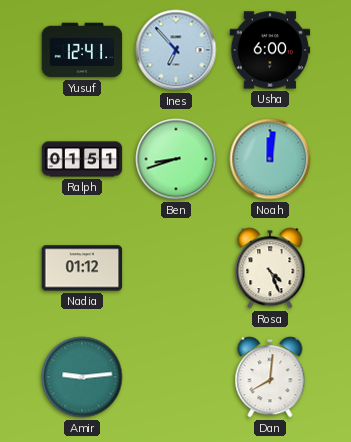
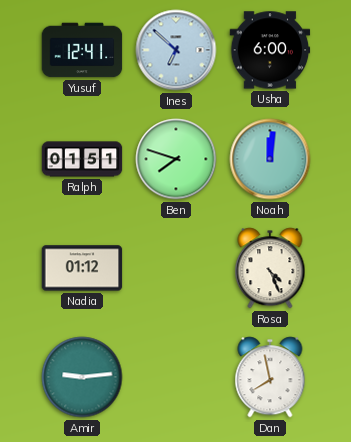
Ines: 6:53 -> 6:52
Ben: 8:42 -> 7:48
Dan: 8:01 -> 7:58
